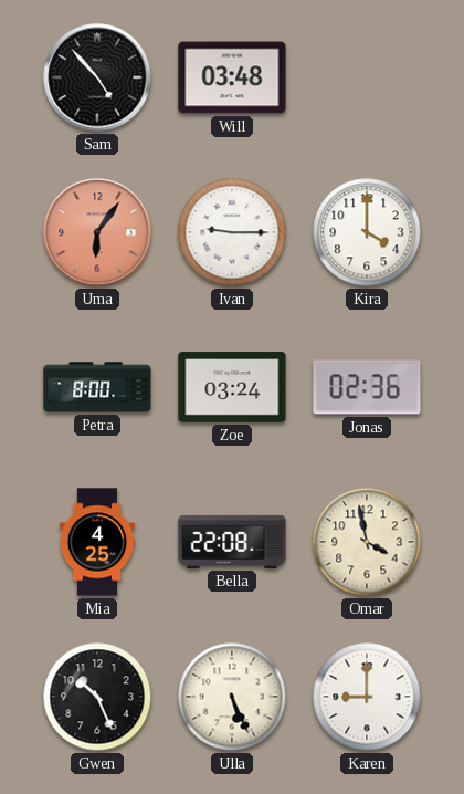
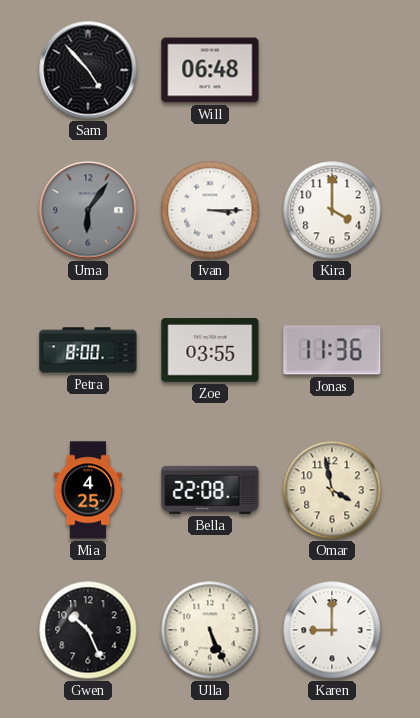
Will: 03:48 -> 06:48
Uma dial: salmon -> grey
Ivan: 9:15 -> 3:15
Zoe: 03:24 -> 03:55
Jonas: 02:36 -> 11:36
